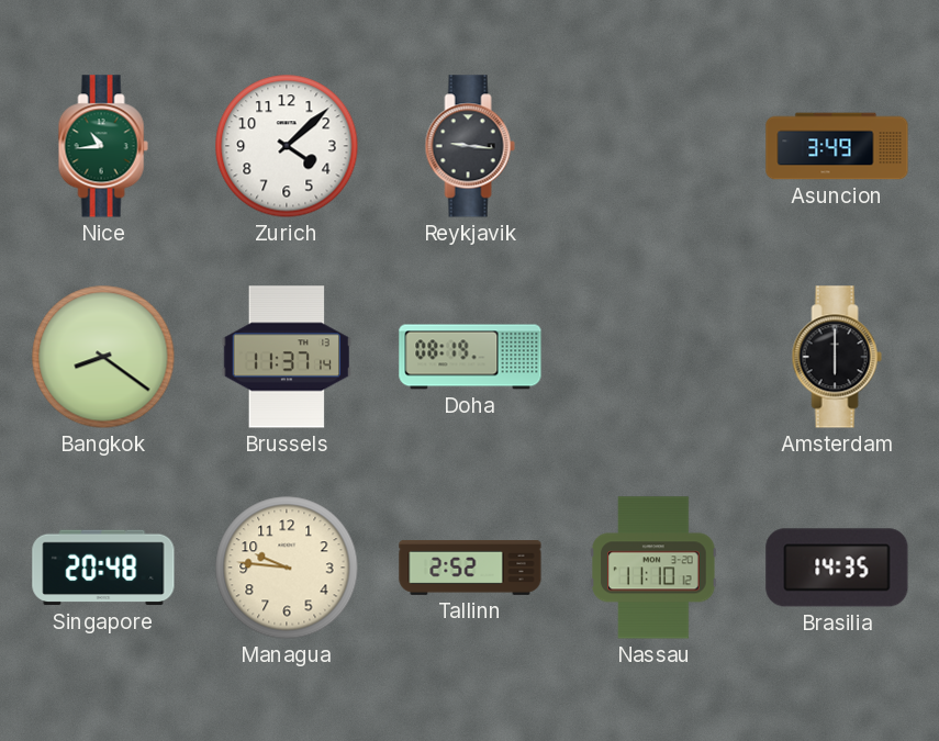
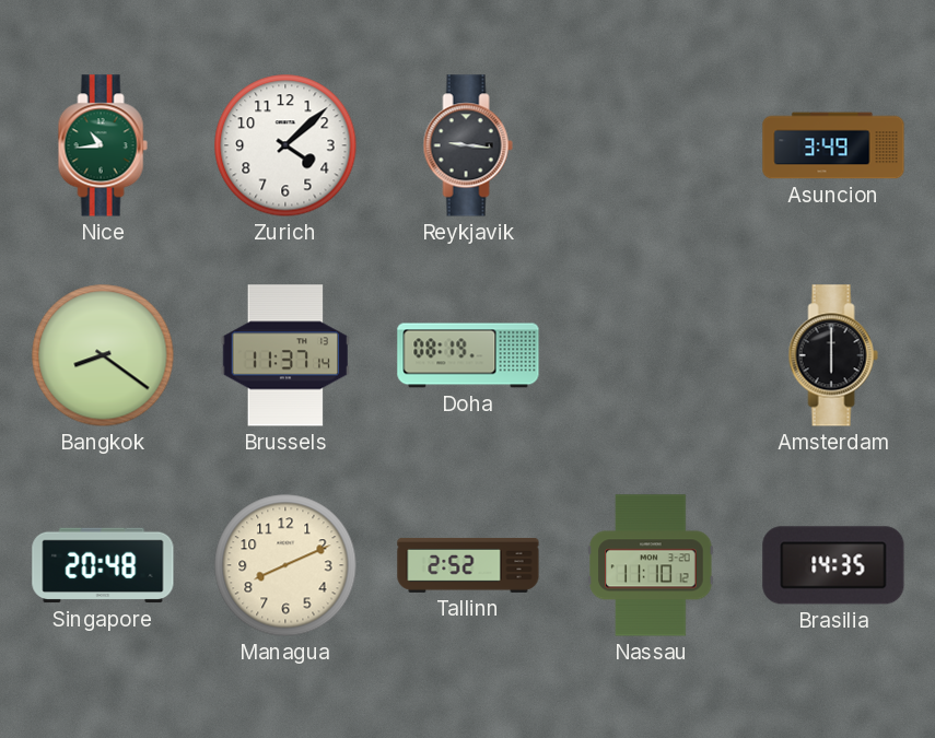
Managua: 9:46 -> 8:11
